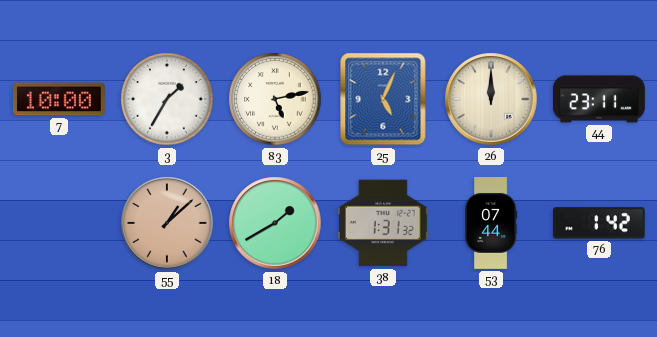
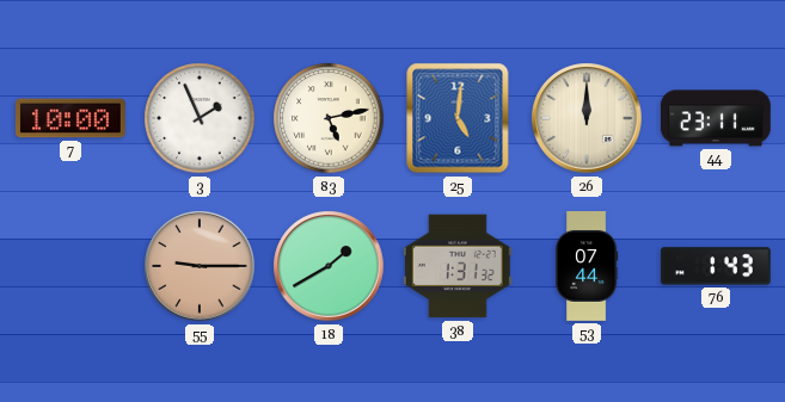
3: 1:35 -> 1:56
25: 5:04 -> 5:01
55: 1:08 -> 9:15
76: 1:42 -> 1:43
